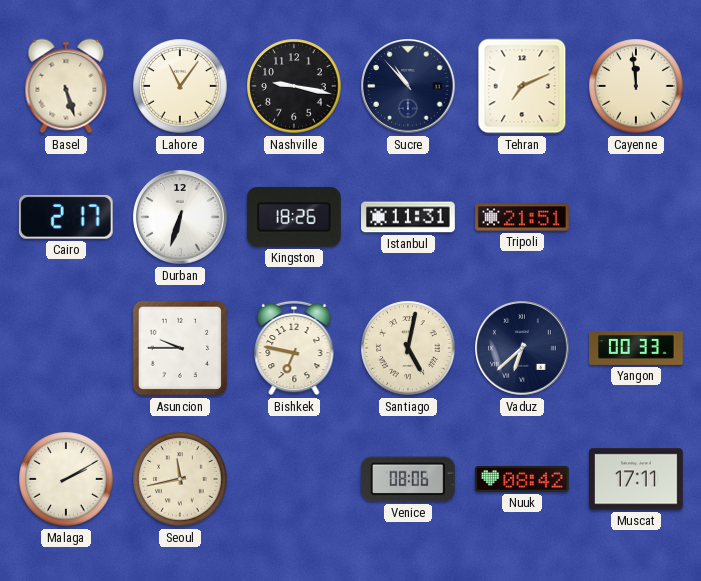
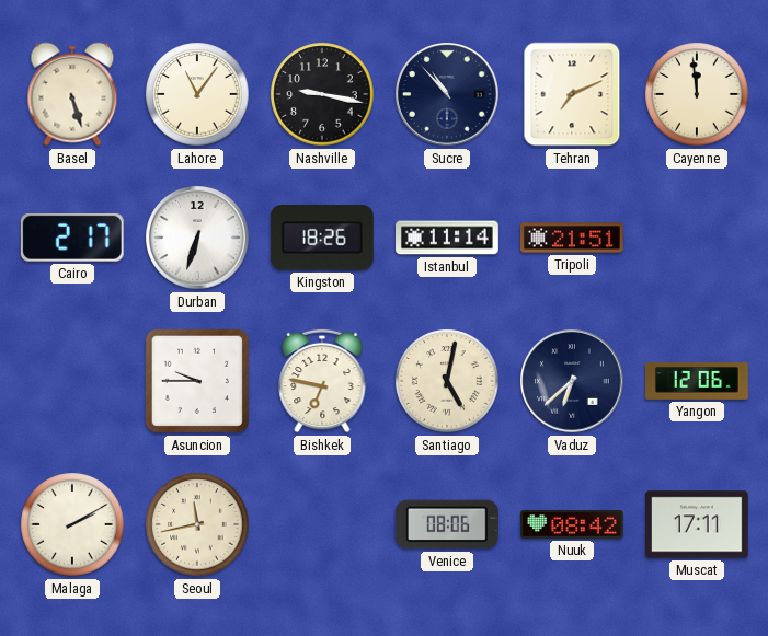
Istanbul: 11:31 -> 11:14
Yangon: 00:33 -> 12:06
